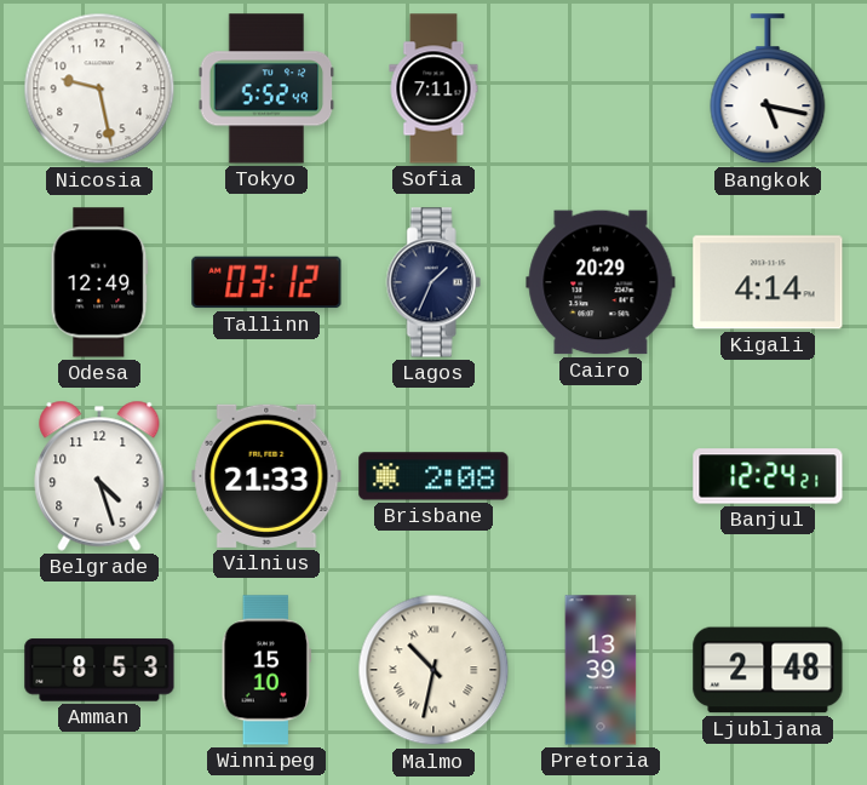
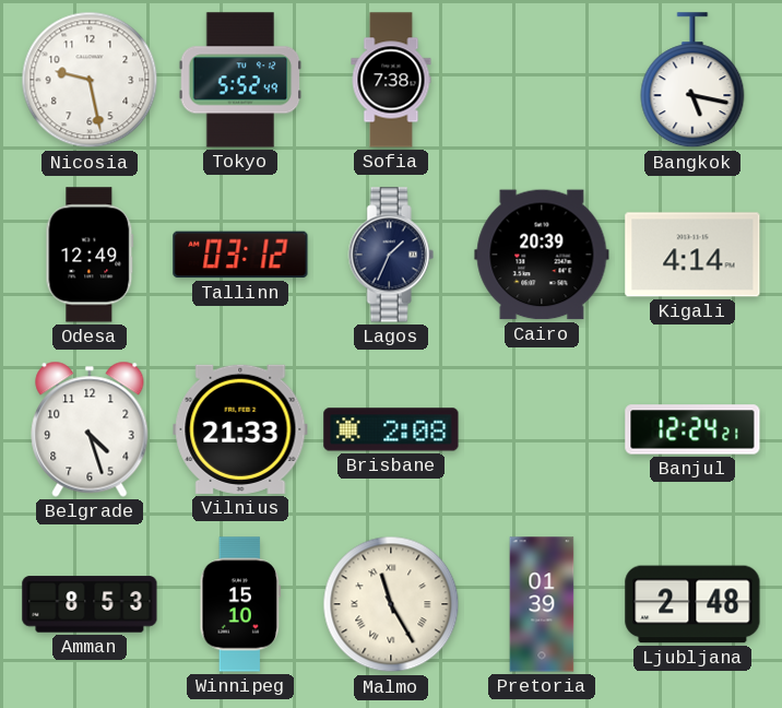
Sofia: 7:11 -> 7:38
Cairo: 20:29 -> 20:39
Malmo: 10:32 -> 11:25
Pretoria: 13:39 -> 01:39
